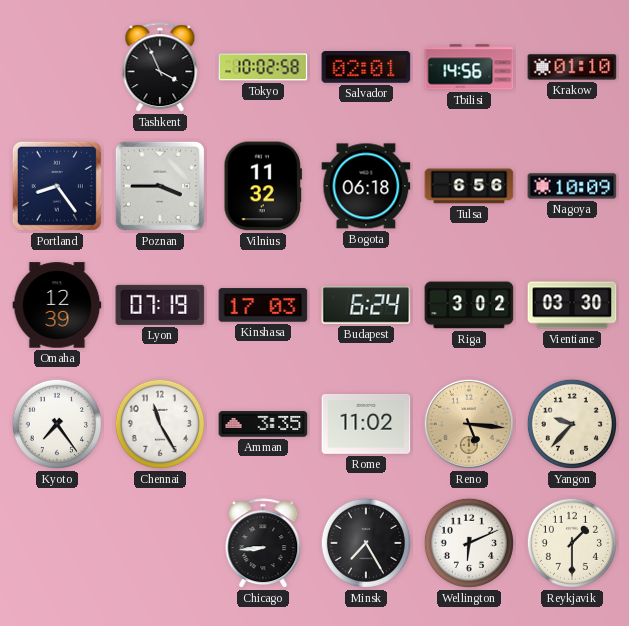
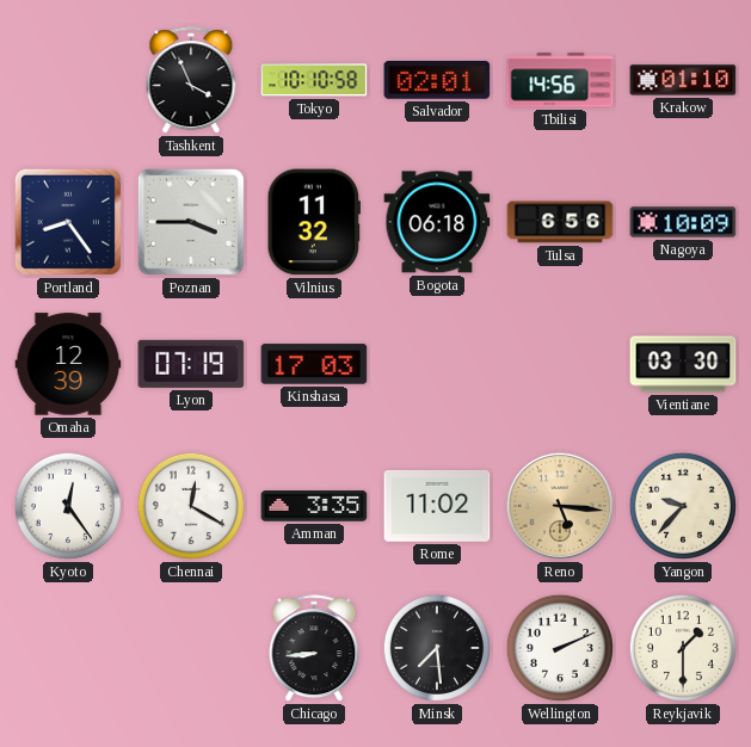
Tokyo: 10:02 -> 10:10
Budapest: 6:24 -> none
Riga: 3:02 -> none
Kyoto: 7:24 -> 12:24
Chennai: 11:25 -> 12:20
Minsk: 7:25 -> 7:29
Wellington: 6:11 -> 2:11
